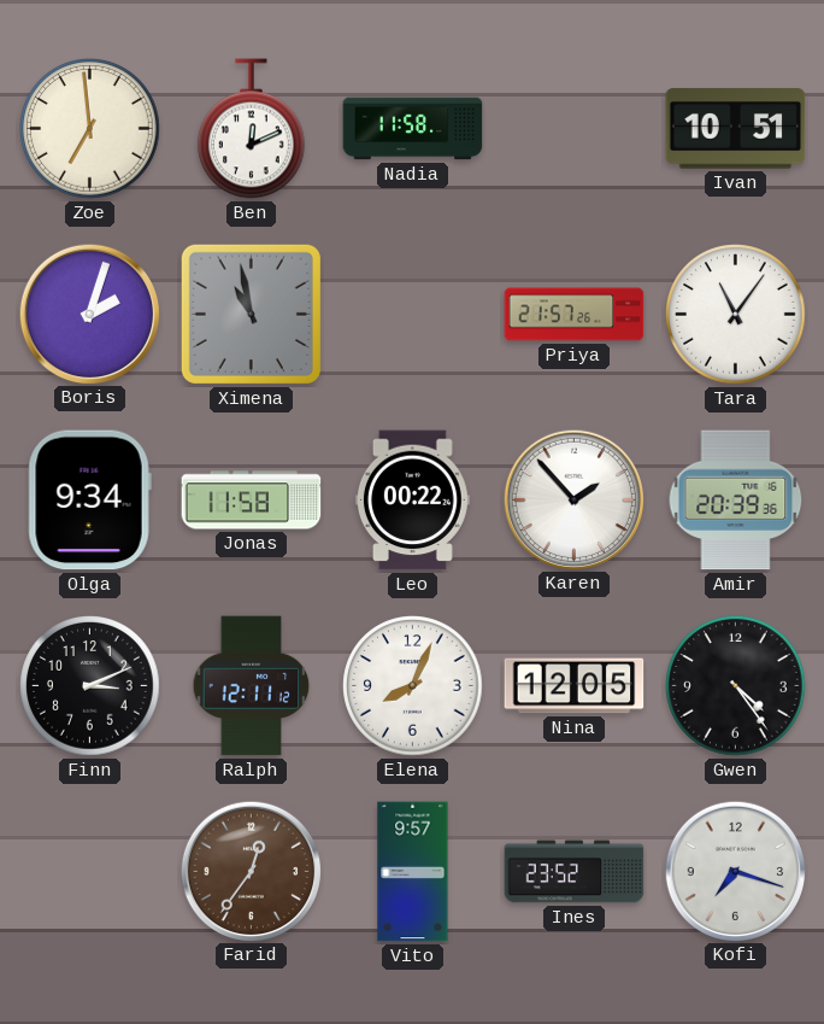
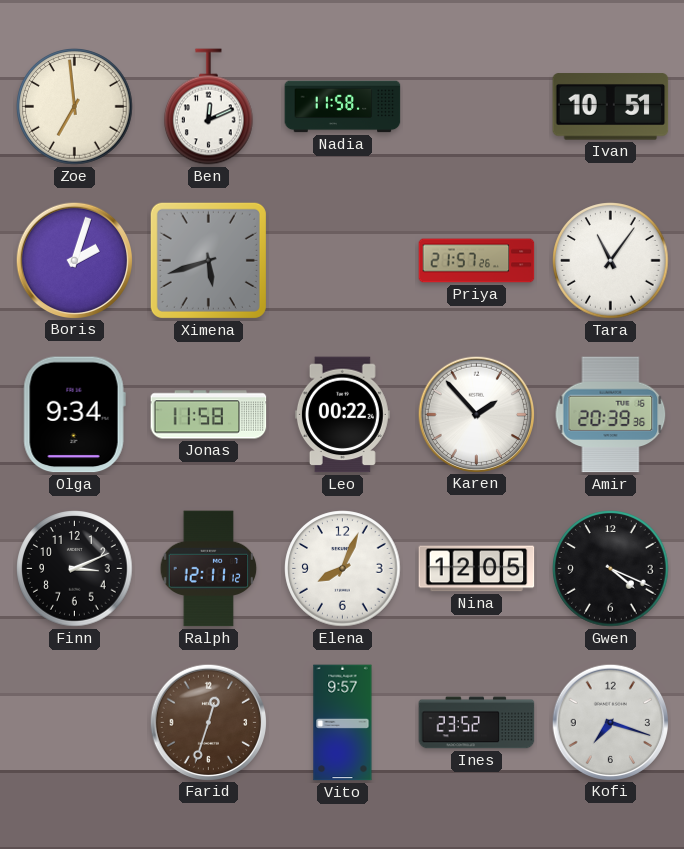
Ximena: 10:58 -> 5:42
Gwen: 4:24 -> 4:19
Farid: 12:36 -> 12:33
